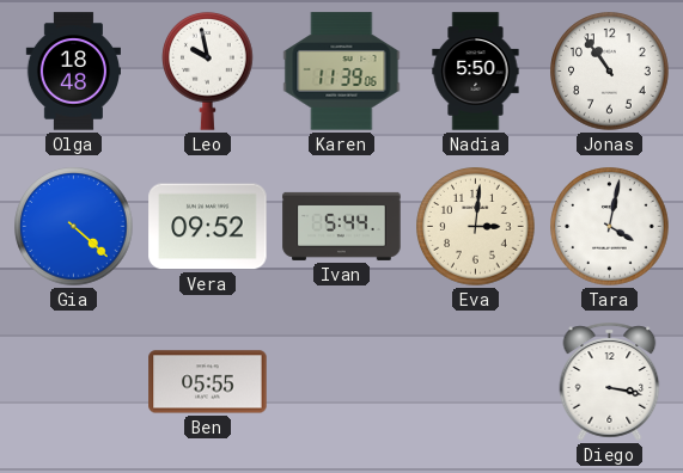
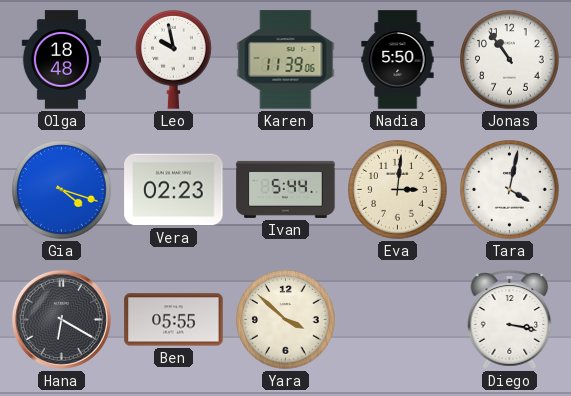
Gia: 4:22 -> 4:18
Vera: 09:52 -> 02:23
Hana: none -> 6:20
Yara: none -> 3:52
